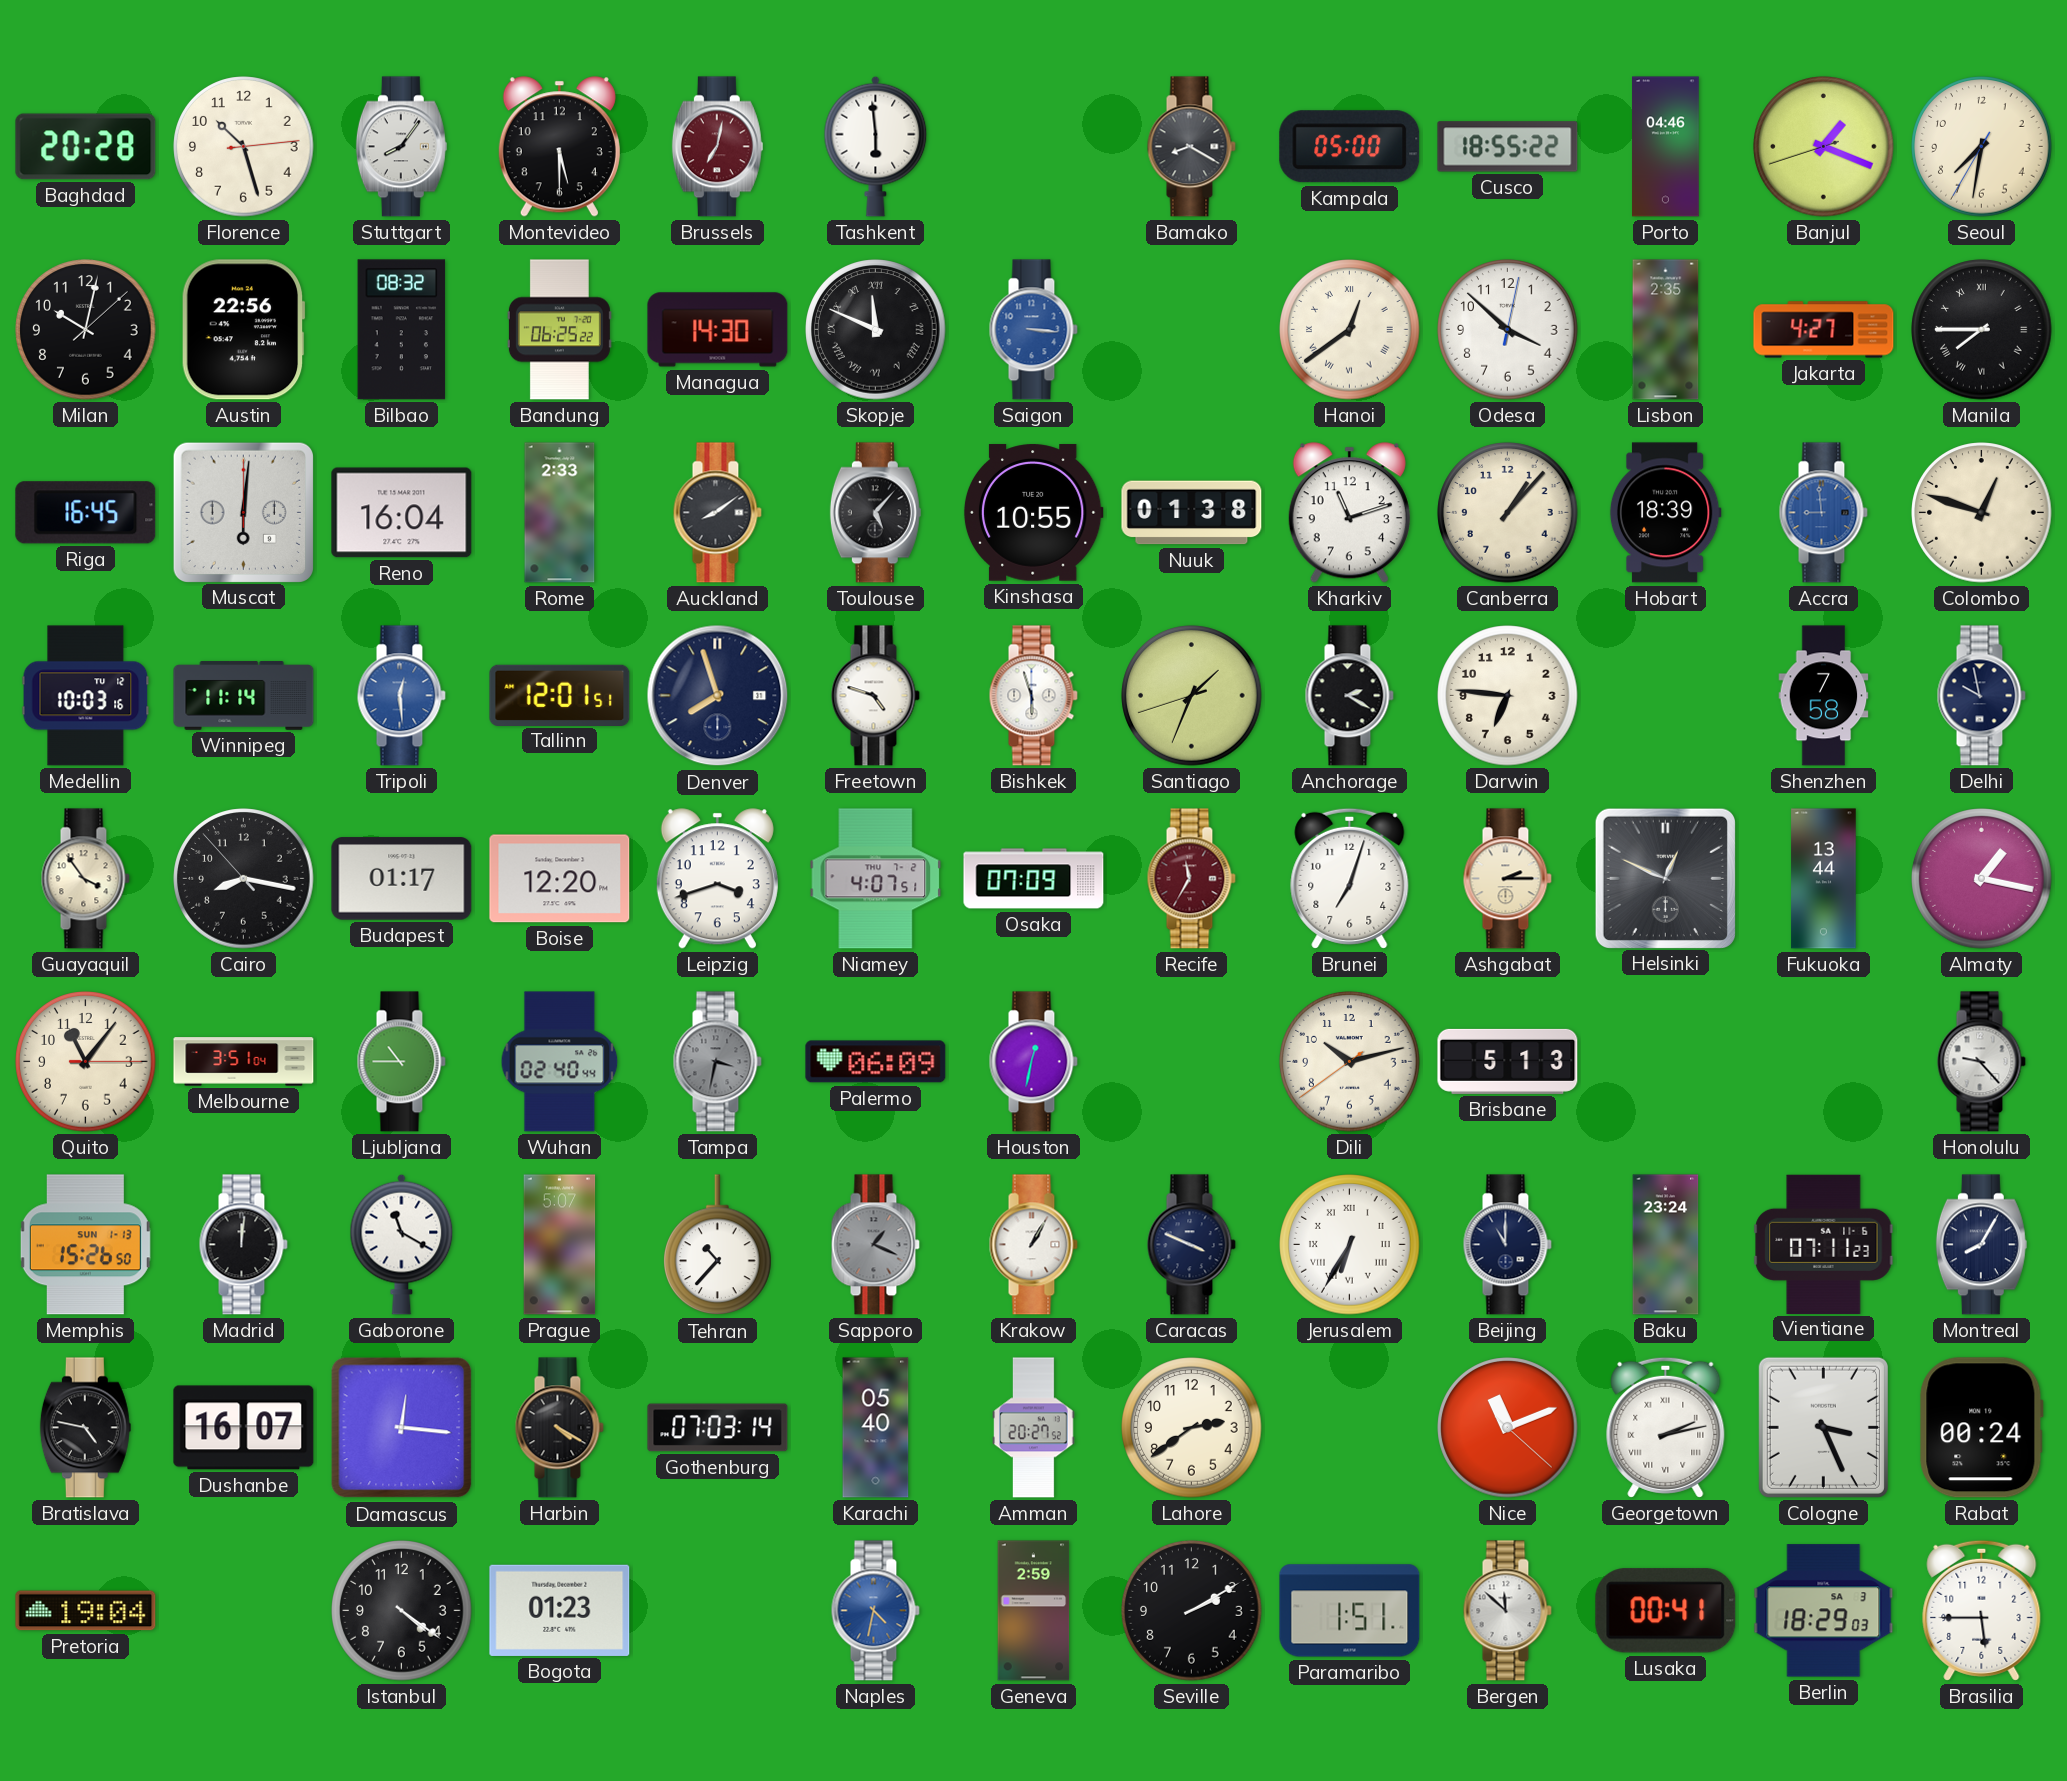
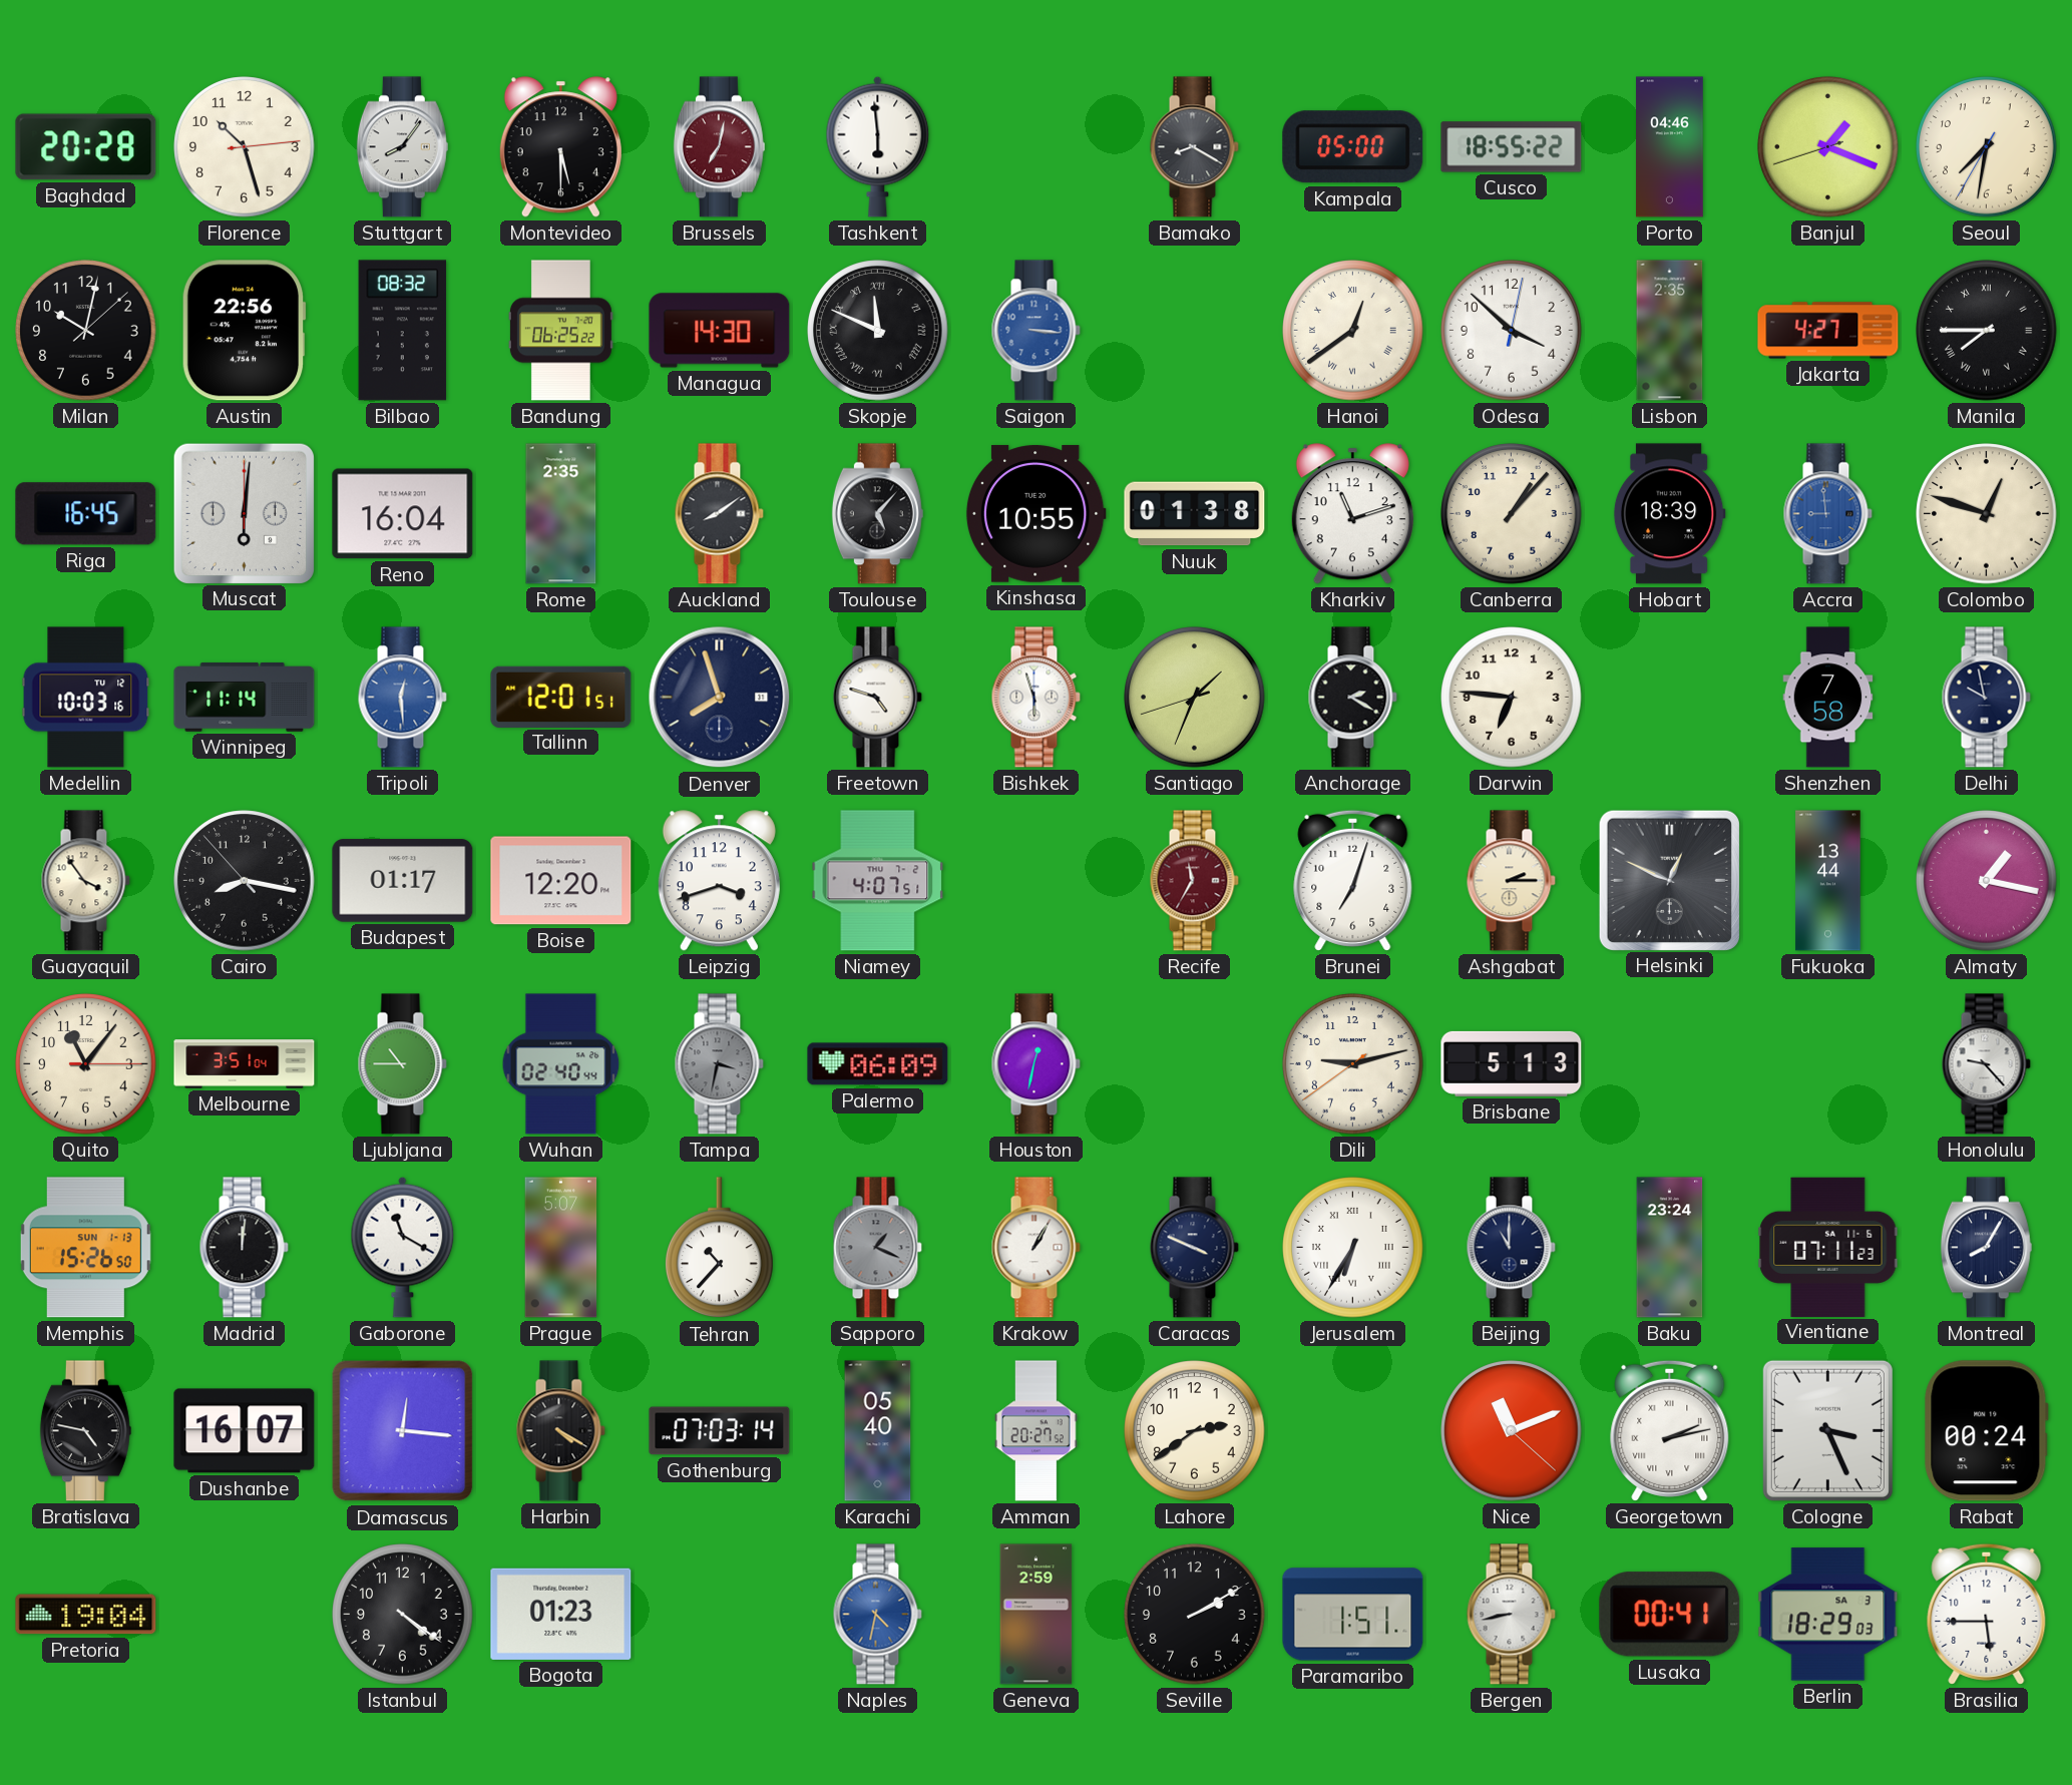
Rome: 2:33 -> 2:35
Osaka: 07:09 -> none
Dili: 10:12 -> 9:12
Bergen: 11:52 -> 8:43
